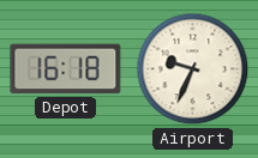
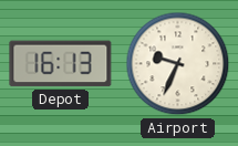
Depot: 16:18 -> 16:13
